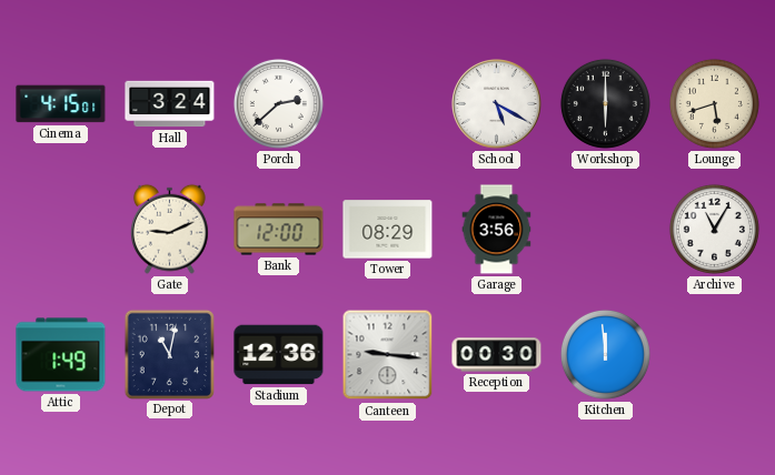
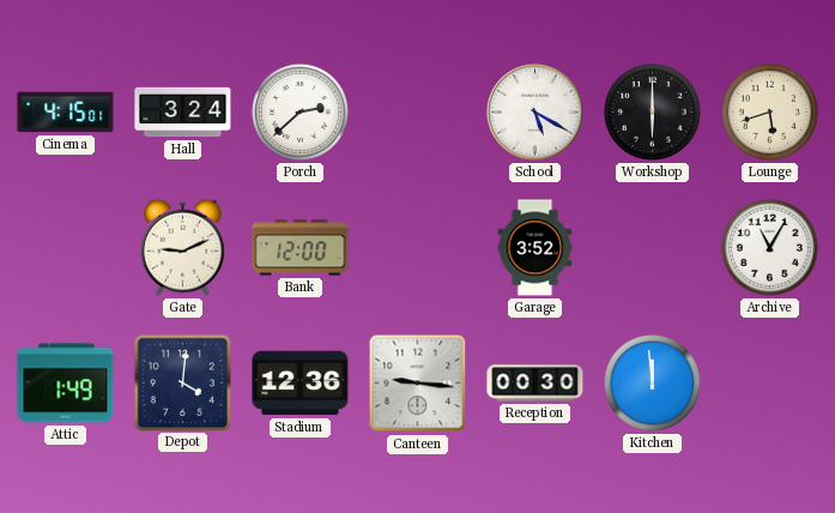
Tower: 08:29 -> none
Garage: 3:56 -> 3:52
Depot: 11:02 -> 4:01
